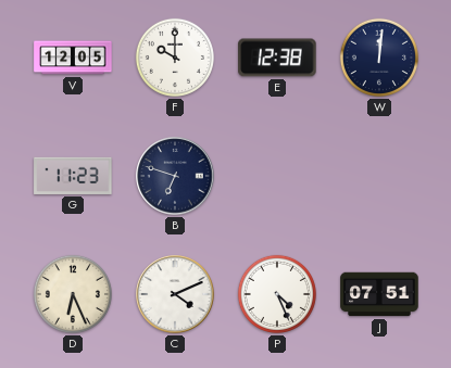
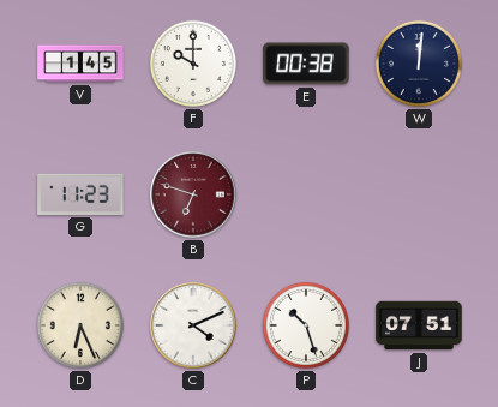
V: 12:05 -> 1:45
E: 12:38 -> 00:38
B dial: navy -> burgundy
P: 4:26 -> 10:27
